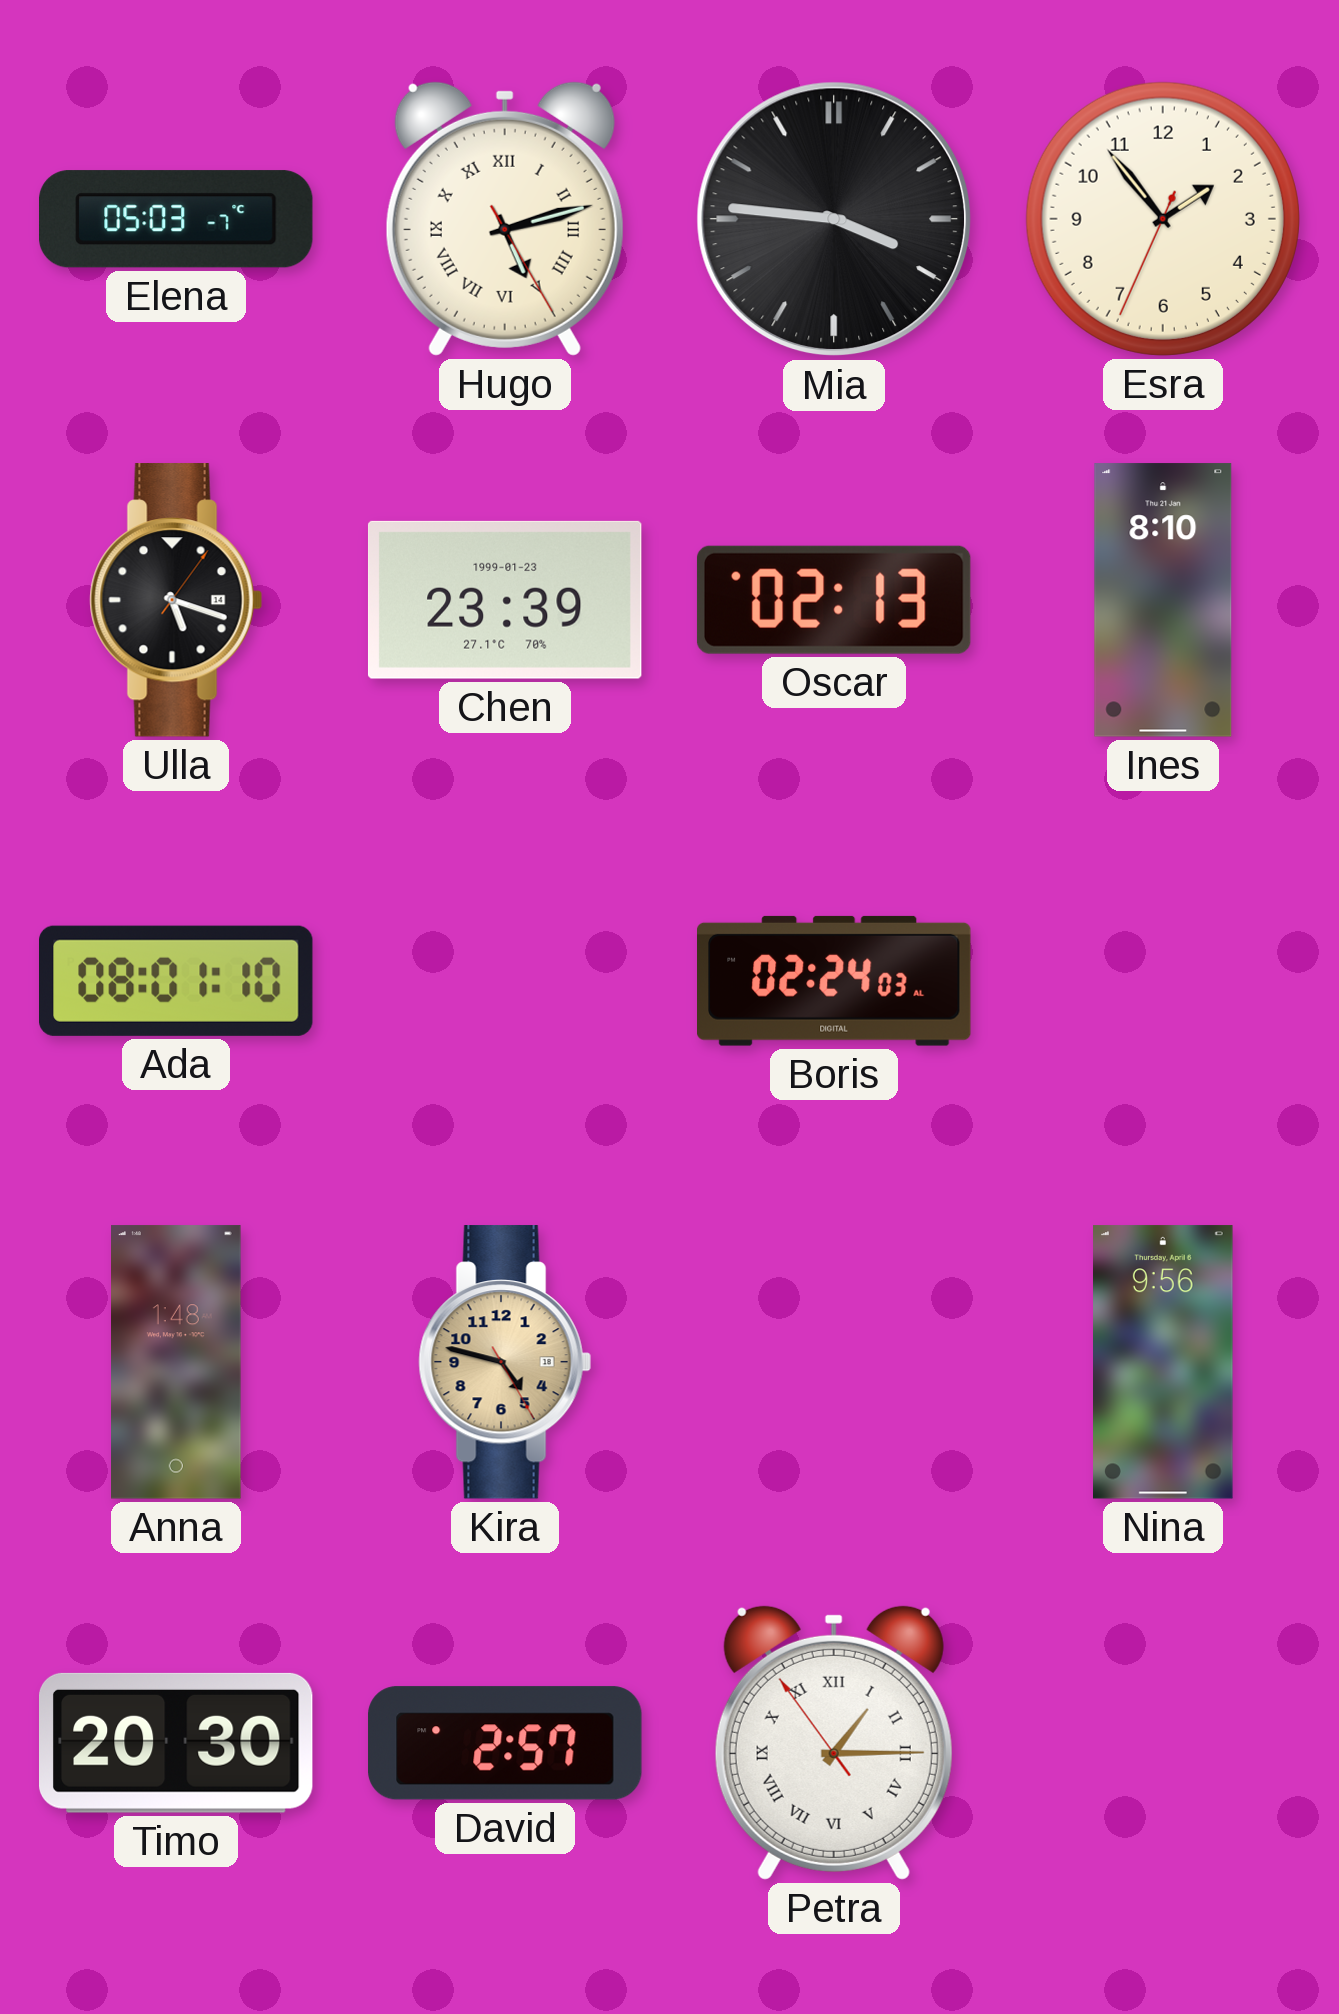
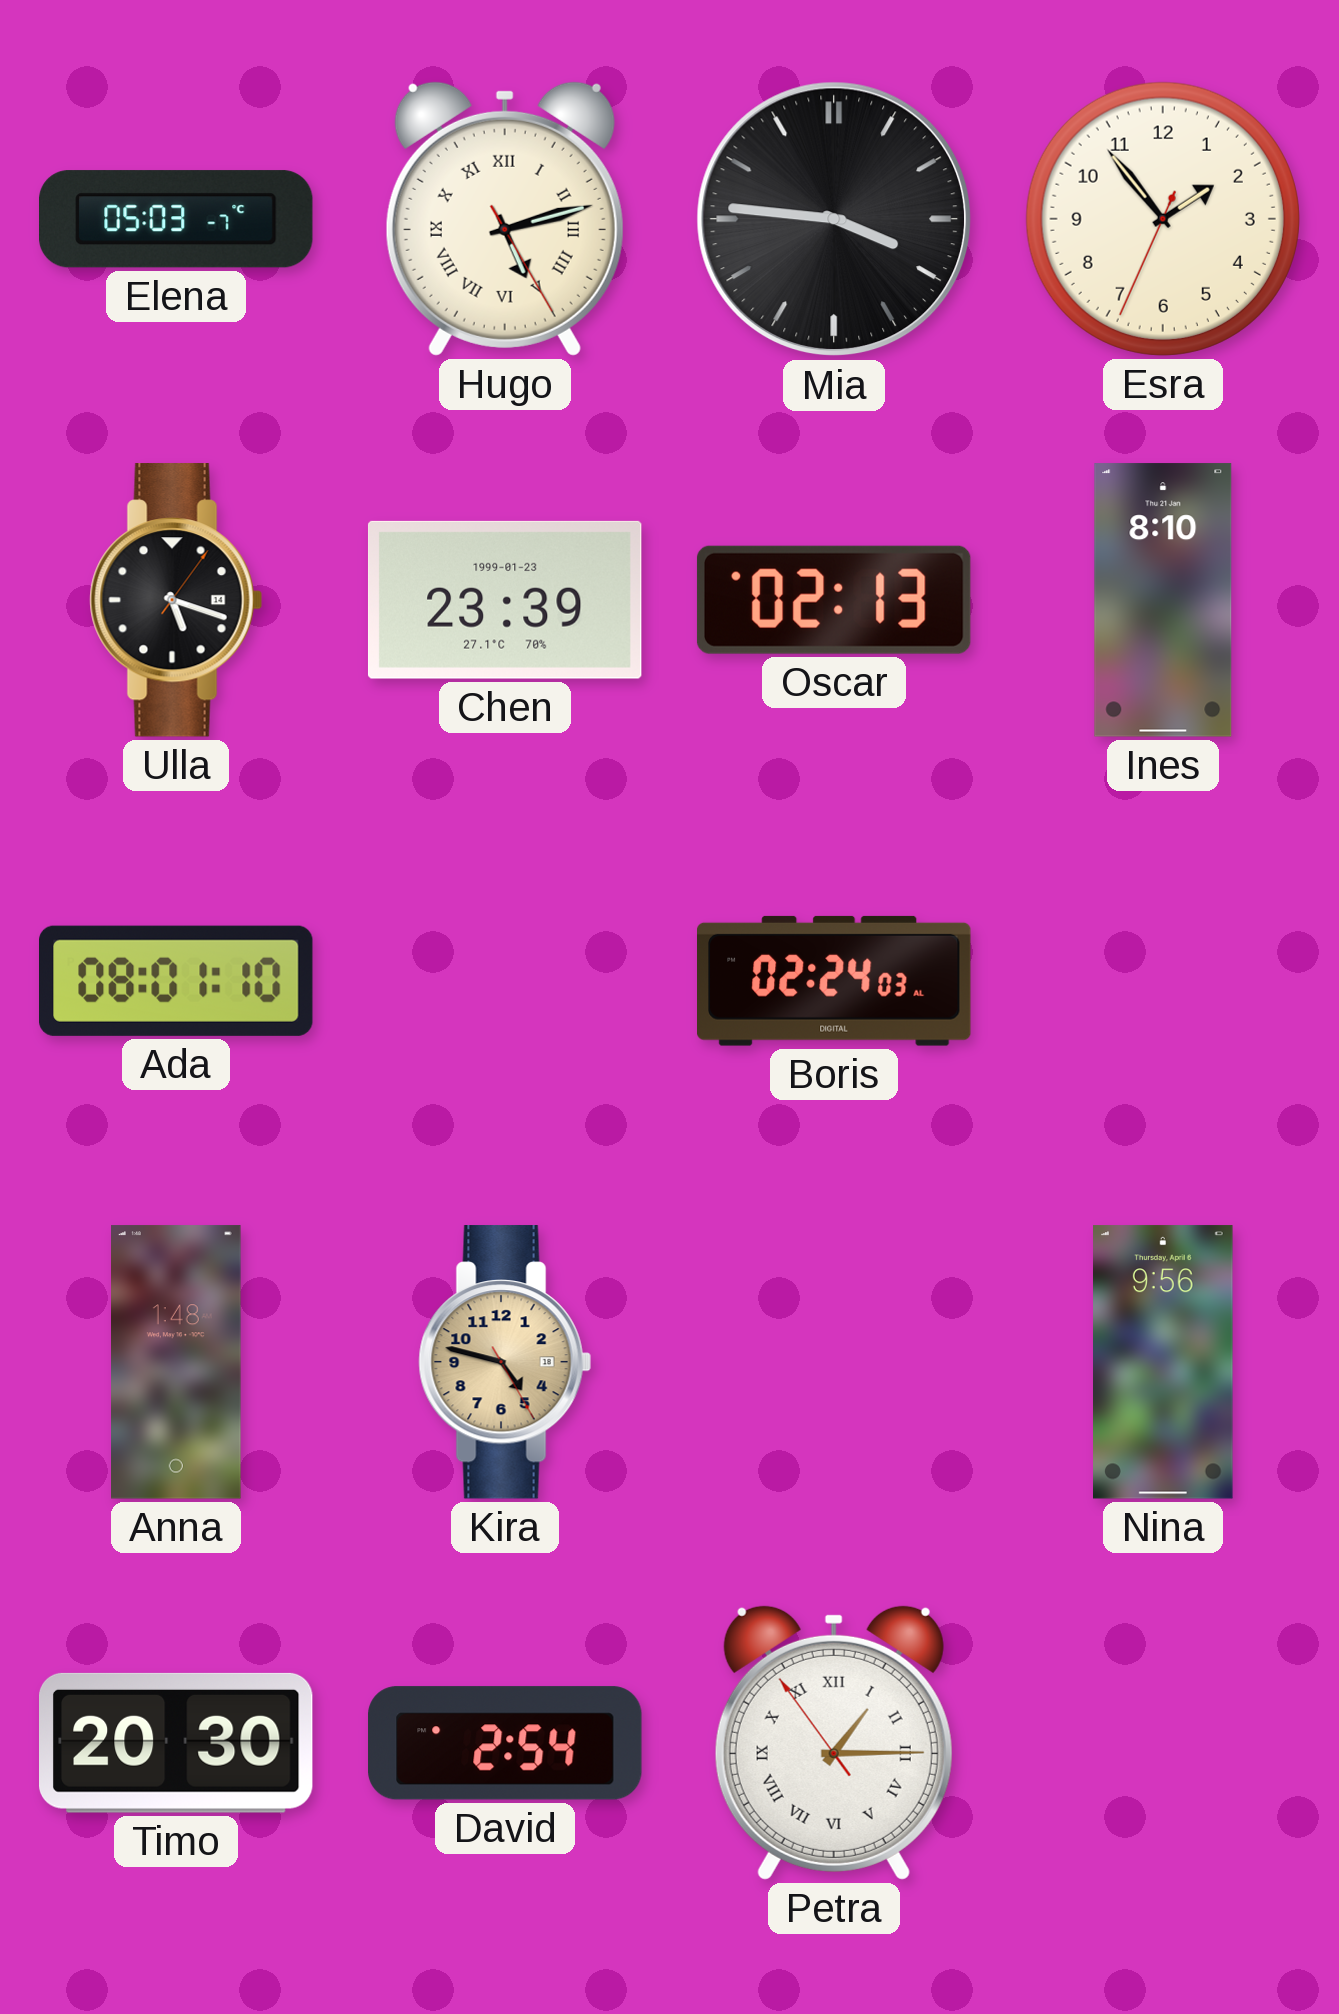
David: 2:57 -> 2:54
